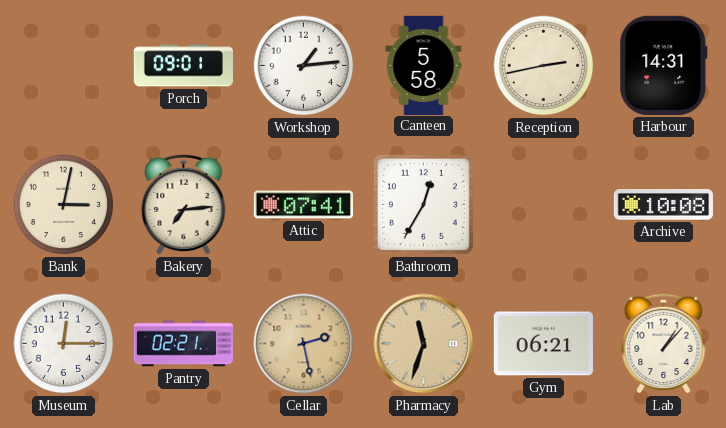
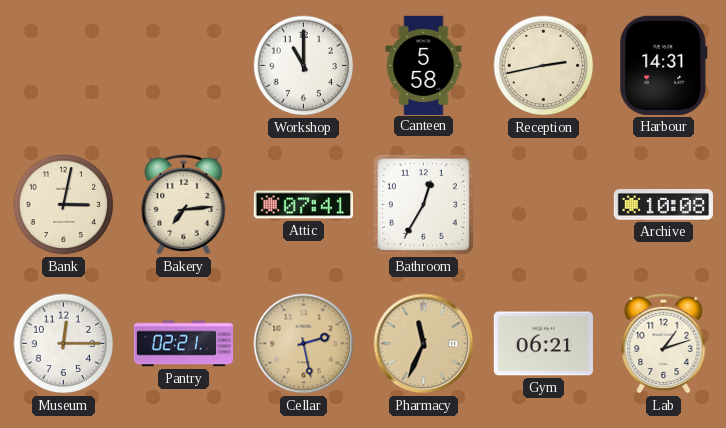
Porch: 09:01 -> none
Workshop: 1:14 -> 11:00
Pharmacy: 11:33 -> 11:34
Lab: 1:07 -> 1:12
